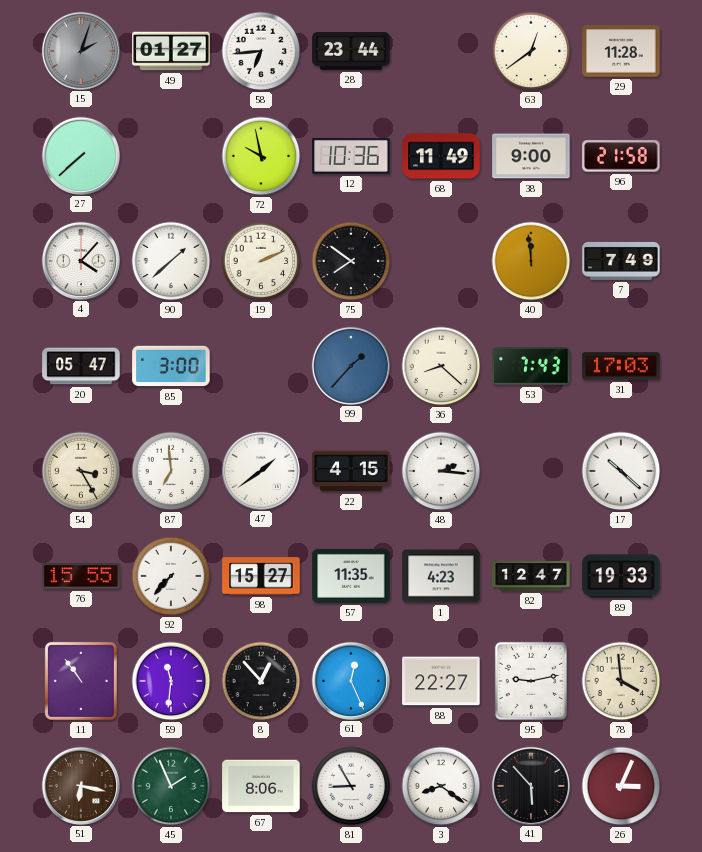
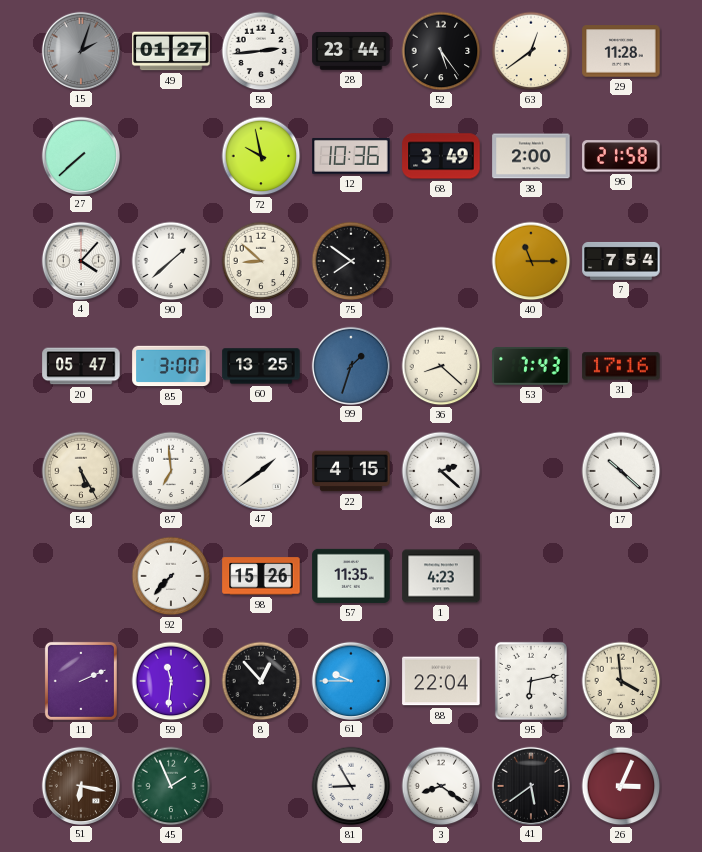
58: 6:44 -> 2:44
52: none -> 5:24
68: 11:49 -> 3:49
38: 9:00 -> 2:00
19: 2:11 -> 8:52
40: 11:59 -> 11:15
7: 7:49 -> 7:54
60: none -> 13:25
99: 1:37 -> 1:33
31: 17:03 -> 17:16
54: 3:25 -> 5:25
48: 2:16 -> 2:22
76: 15:55 -> none
98: 15:27 -> 15:26
82: 12:47 -> none
89: 19:33 -> none
11: 10:54 -> 2:11
61: 12:26 -> 9:45
88: 22:27 -> 22:04
95: 9:13 -> 6:13
67: 8:06 -> none
41: 5:53 -> 5:39
